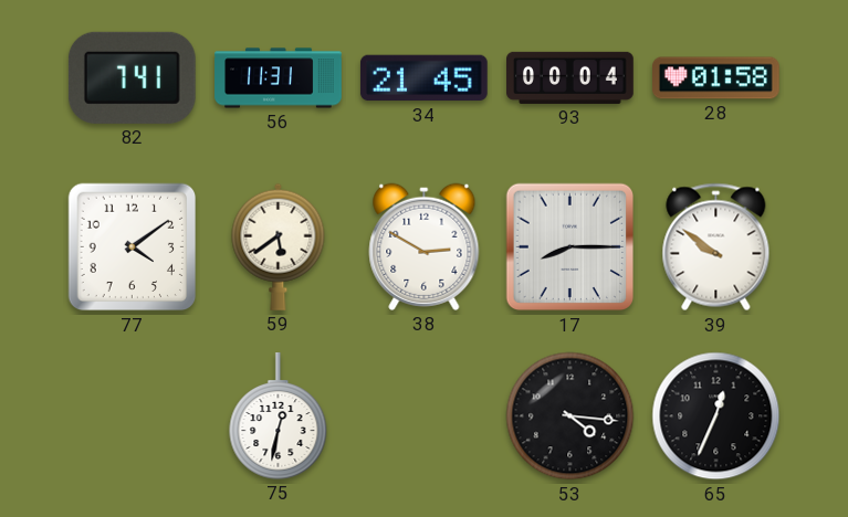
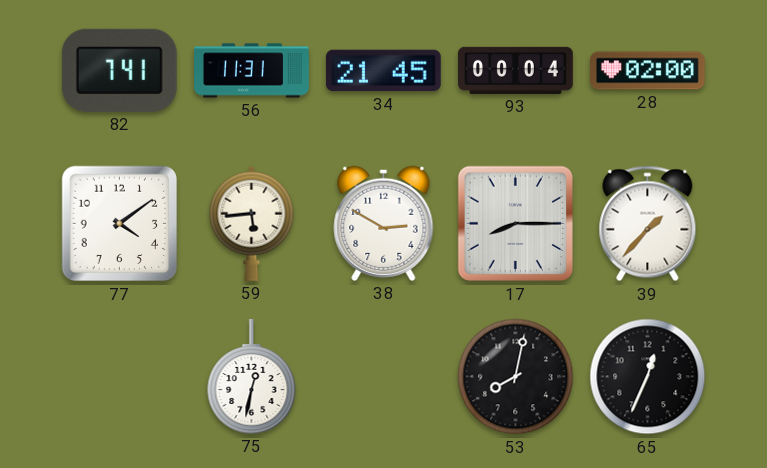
28: 01:58 -> 02:00
59: 5:39 -> 5:44
39: 9:51 -> 1:37
53: 4:16 -> 8:02
